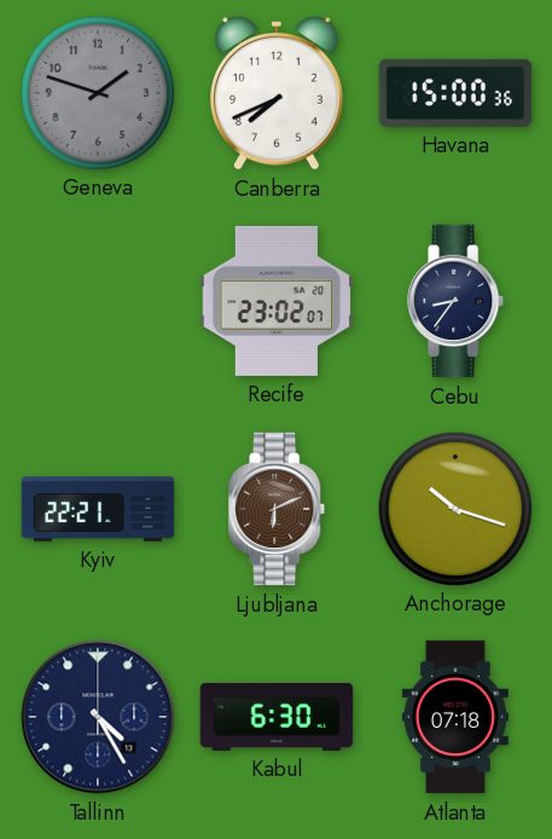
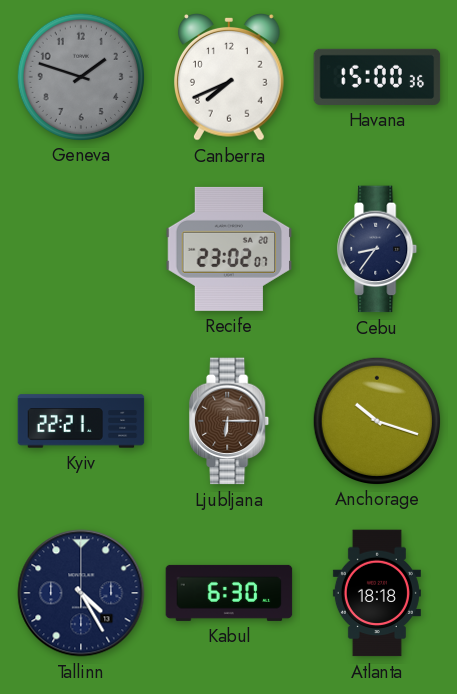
Ljubljana: 6:11 -> 6:15
Atlanta: 07:18 -> 18:18
